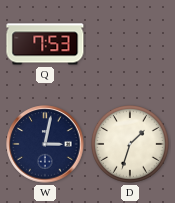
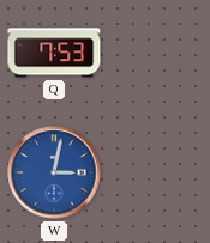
W dial: navy -> blue
D: 1:33 -> none
